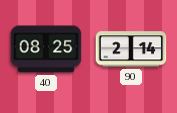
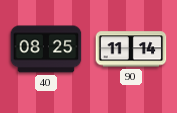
90: 2:14 -> 11:14
